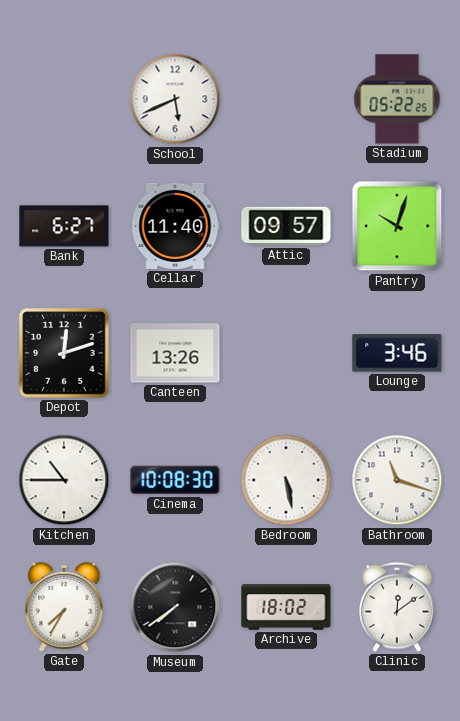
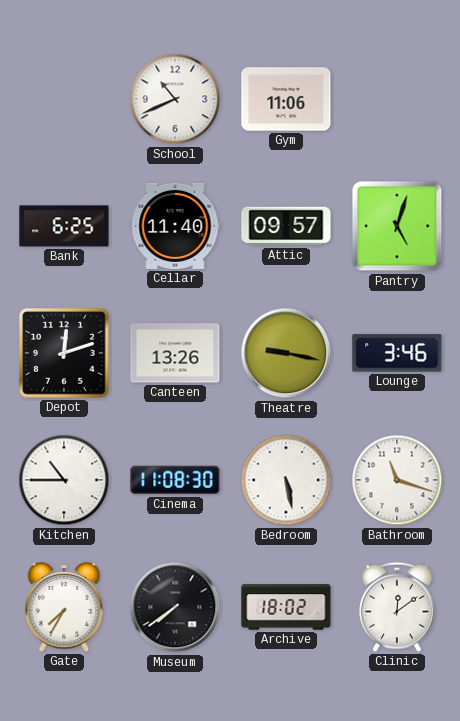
School: 5:41 -> 10:41
Gym: none -> 11:06
Stadium: 05:22 -> none
Bank: 6:27 -> 6:25
Pantry: 10:03 -> 5:03
Theatre: none -> 9:17
Cinema: 10:08 -> 11:08
